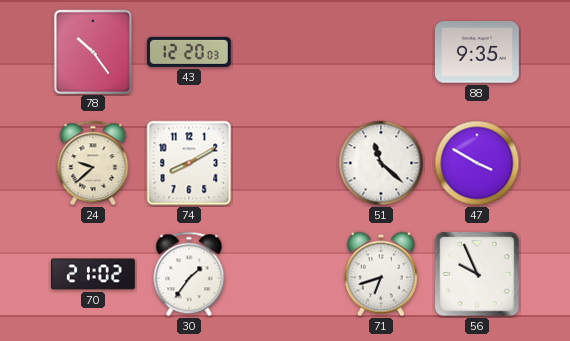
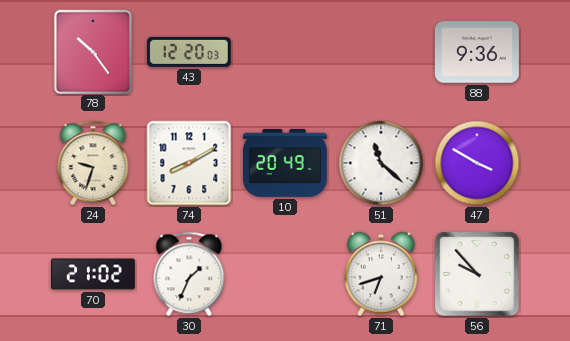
88: 9:35 -> 9:36
24: 9:38 -> 9:33
10: none -> 20:49
30: 1:36 -> 1:34
56: 9:56 -> 9:53
